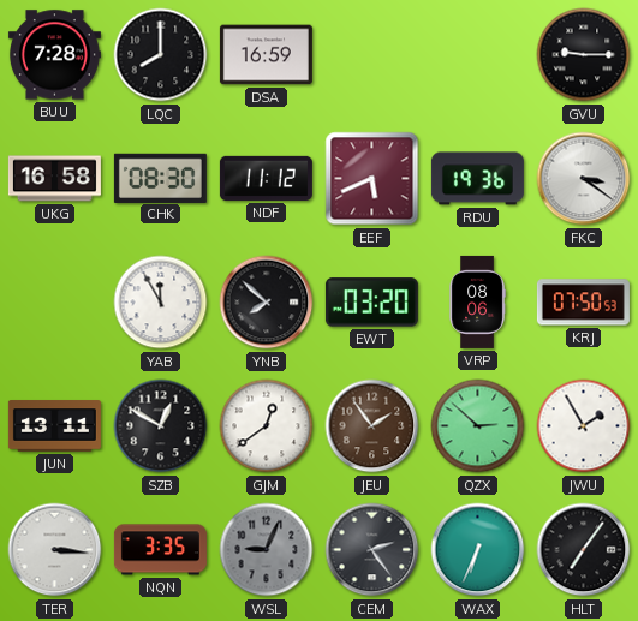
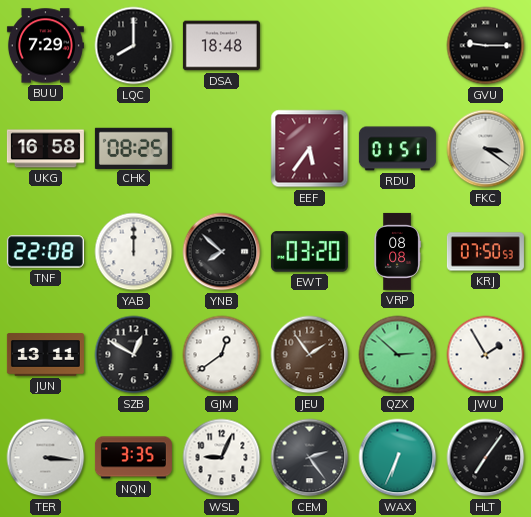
BUU: 7:28 -> 7:29
DSA: 16:59 -> 18:48
CHK: 08:30 -> 08:25
NDF: 11:12 -> none
EEF: 5:41 -> 5:36
RDU: 19:36 -> 01:51
TNF: none -> 22:08
YAB: 11:55 -> 12:00
VRP: 08:06 -> 08:08
WSL dial: grey -> white
